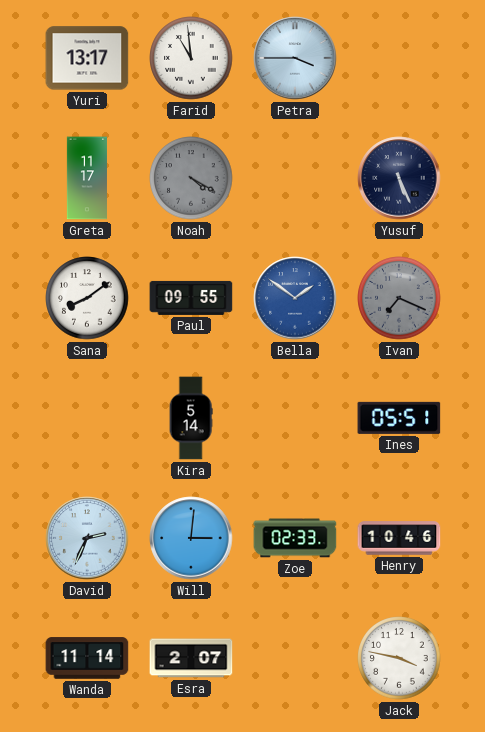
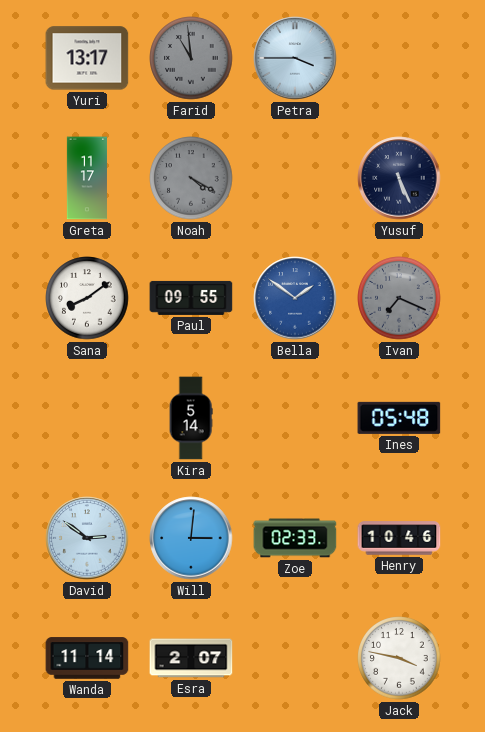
Farid dial: white -> grey
Ines: 05:51 -> 05:48
David: 2:34 -> 2:51
